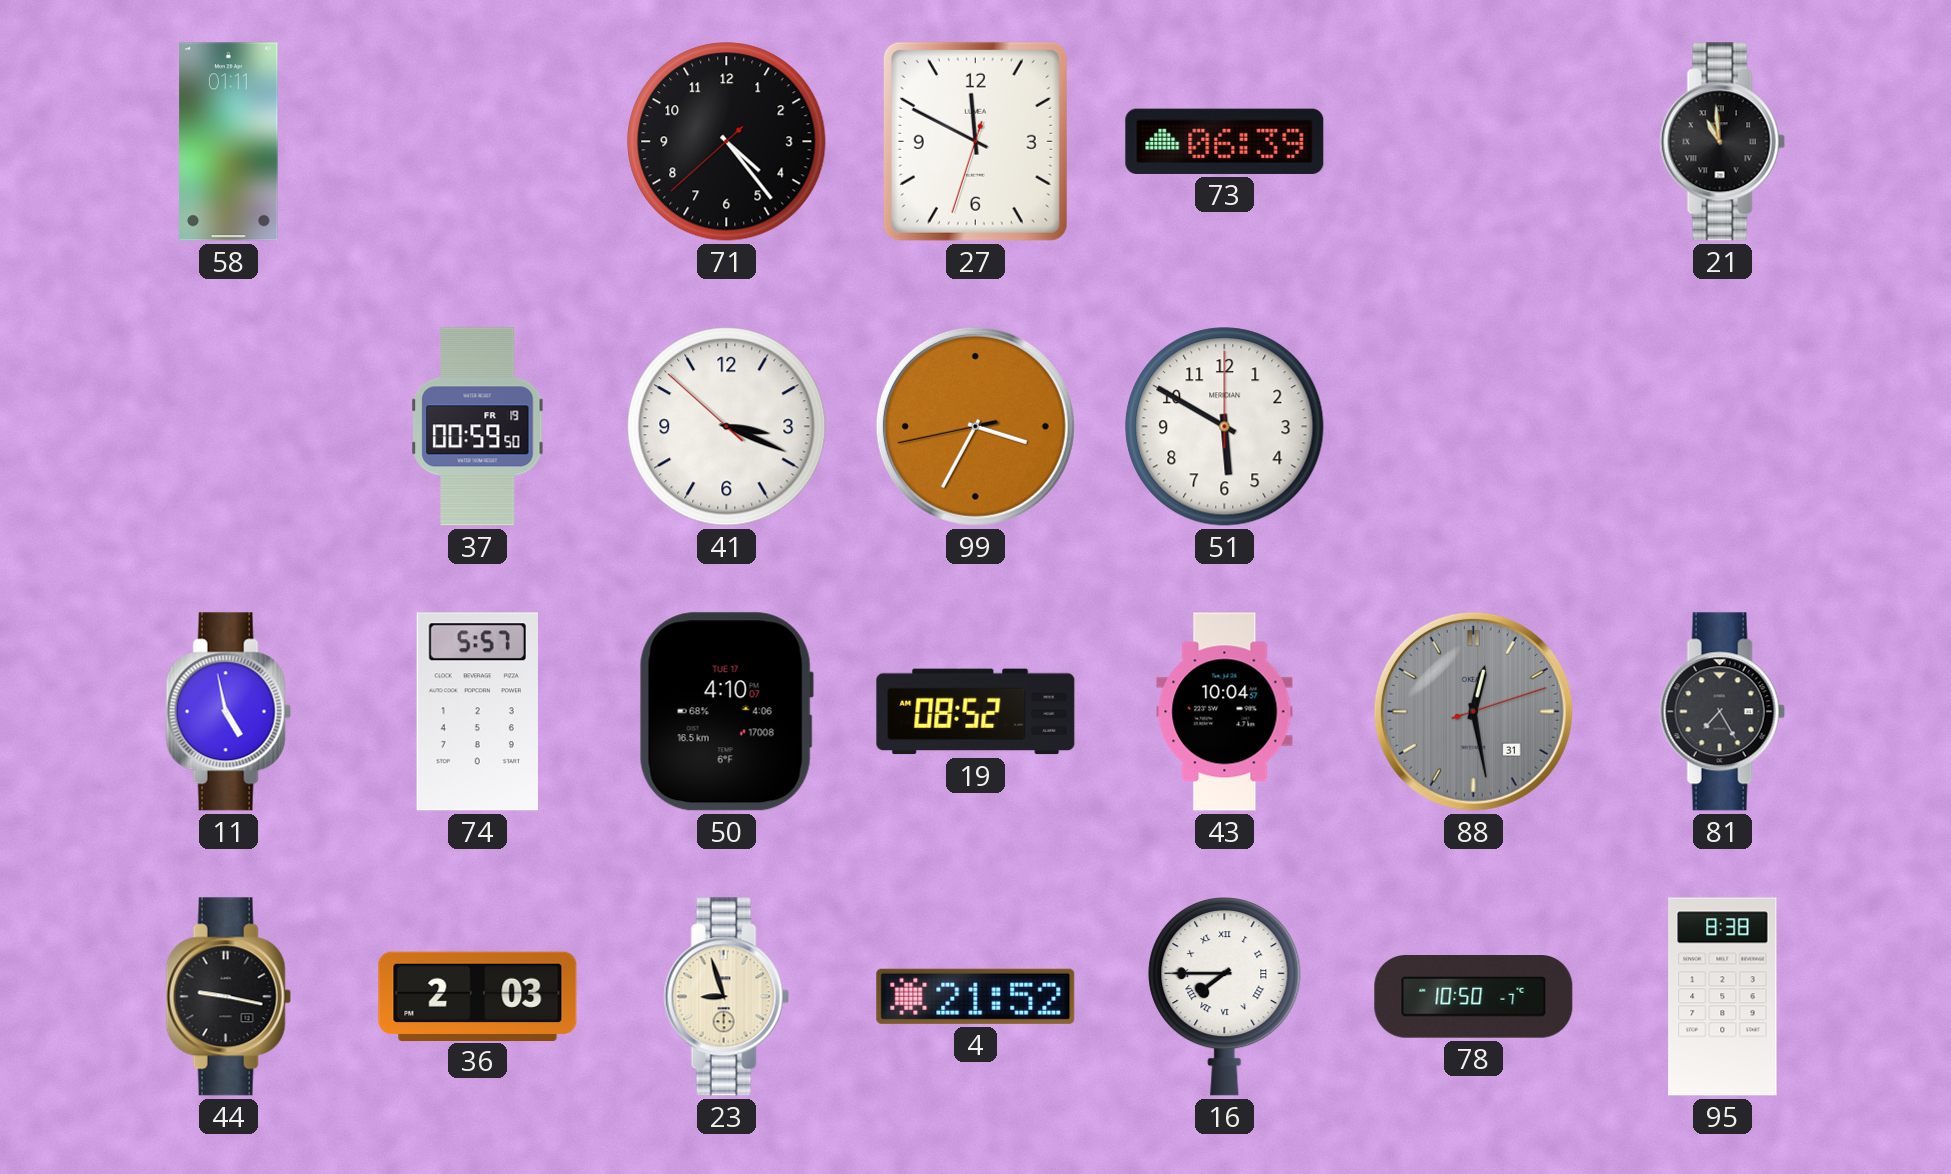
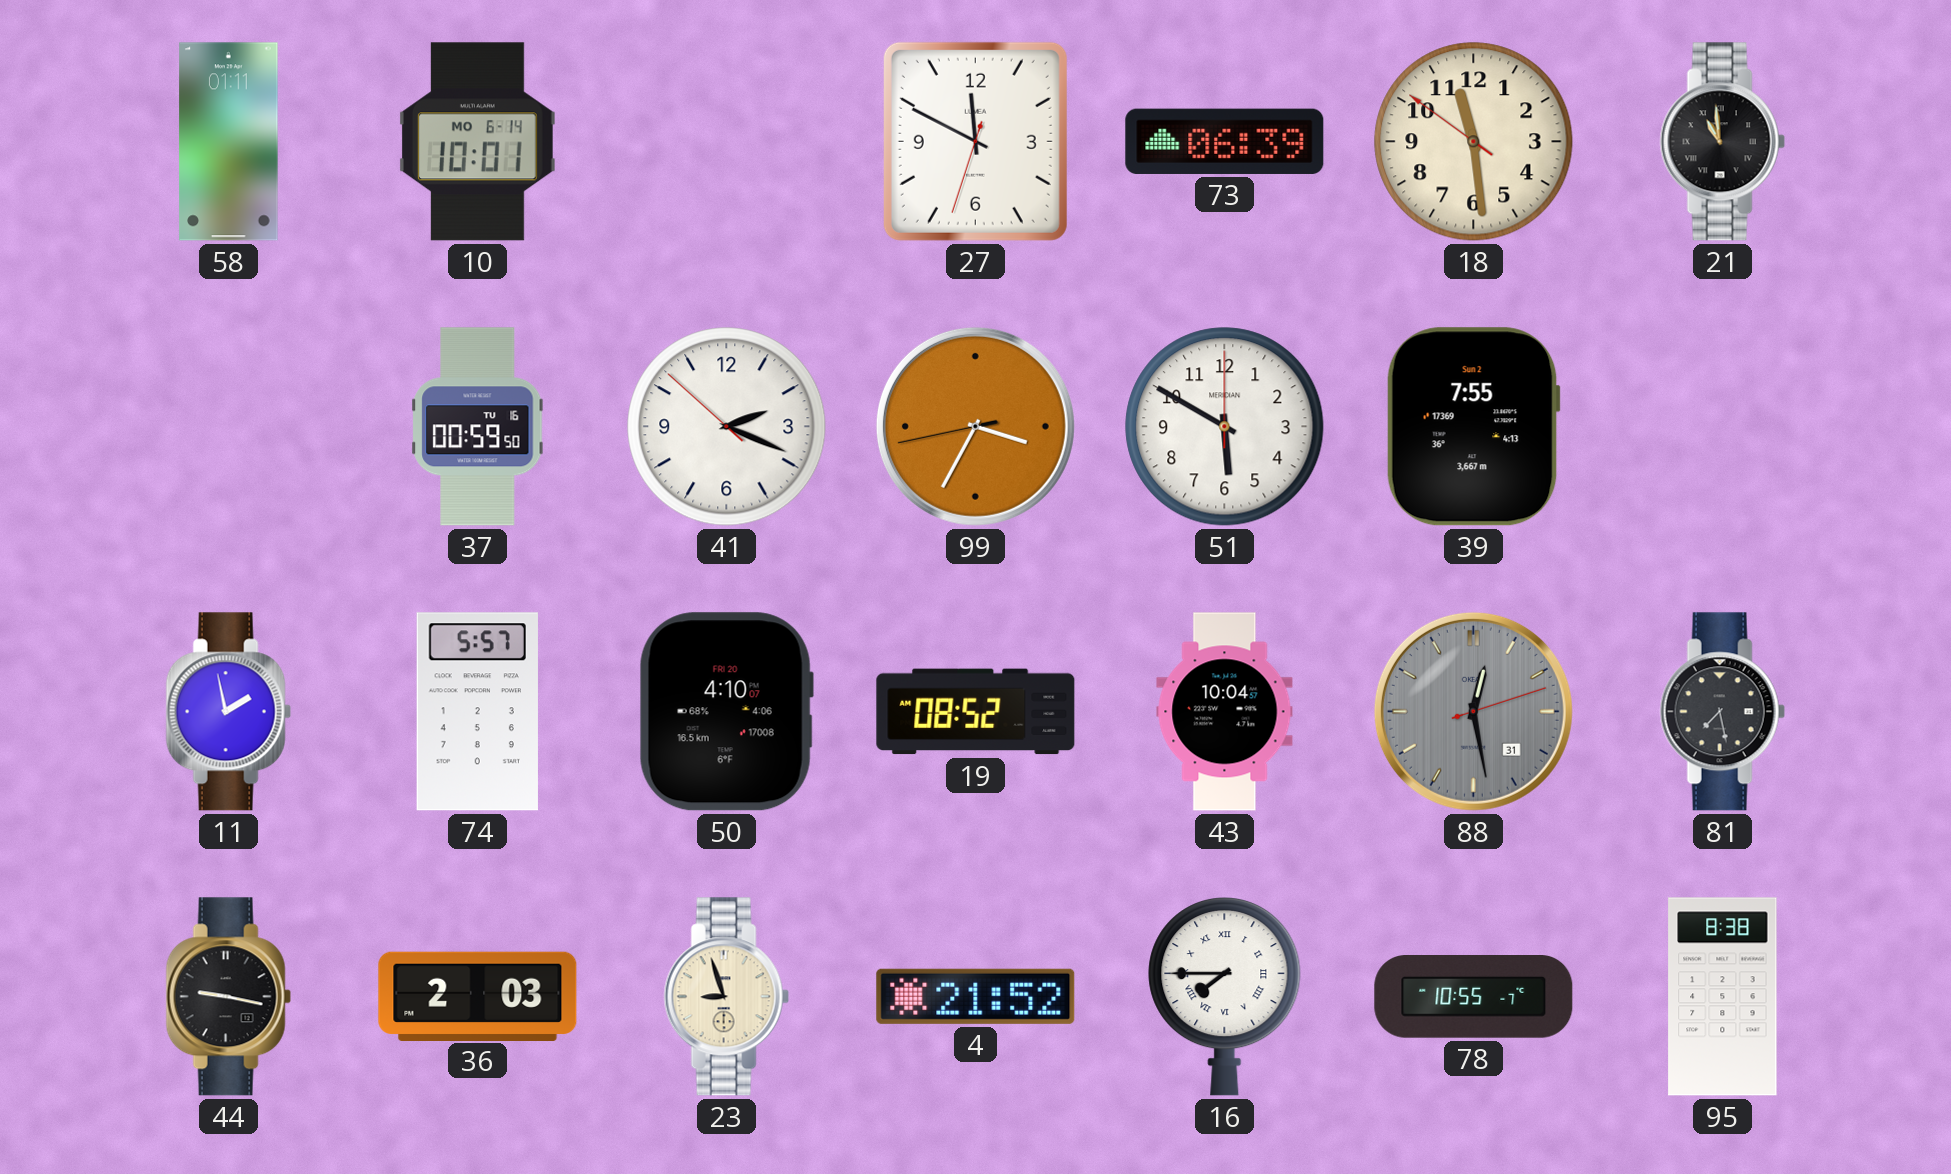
10: none -> 10:01
71: 4:23 -> none
18: none -> 11:28
37 date: FR 19 -> TU 16
41: 3:18 -> 2:18
39: none -> 7:55
11: 4:58 -> 1:58
50 date: TUE 17 -> FRI 20
81: 7:25 -> 7:28
78: 10:50 -> 10:55
